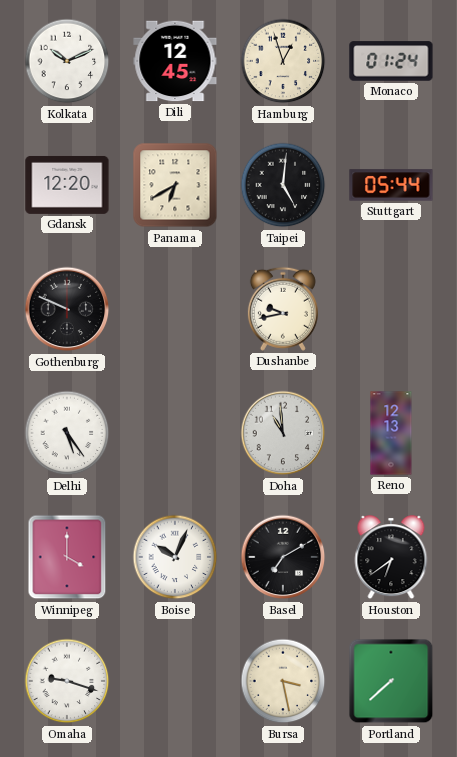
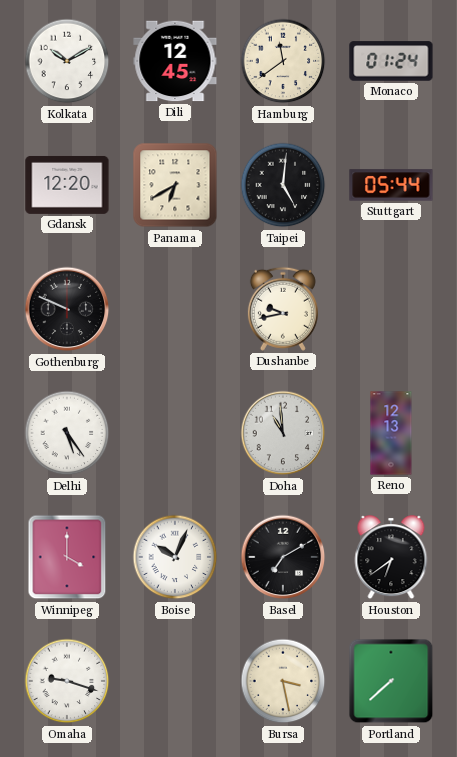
Kolkata: 10:11 -> 10:10
Hamburg: 12:57 -> 11:39
